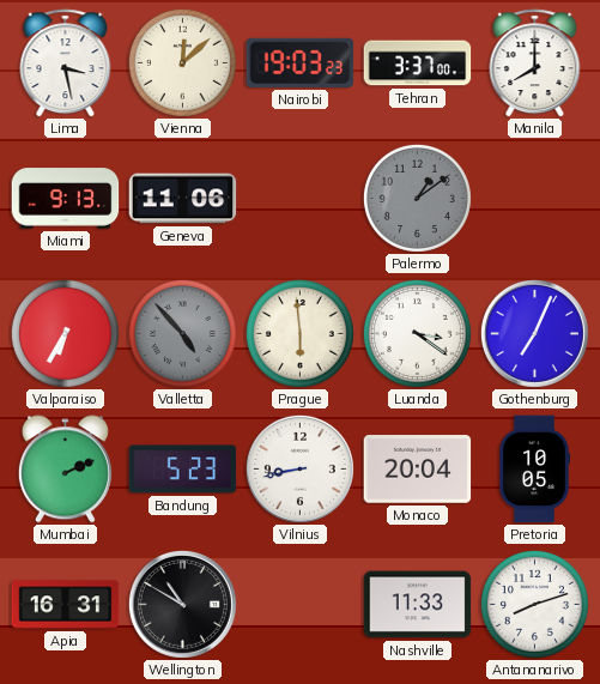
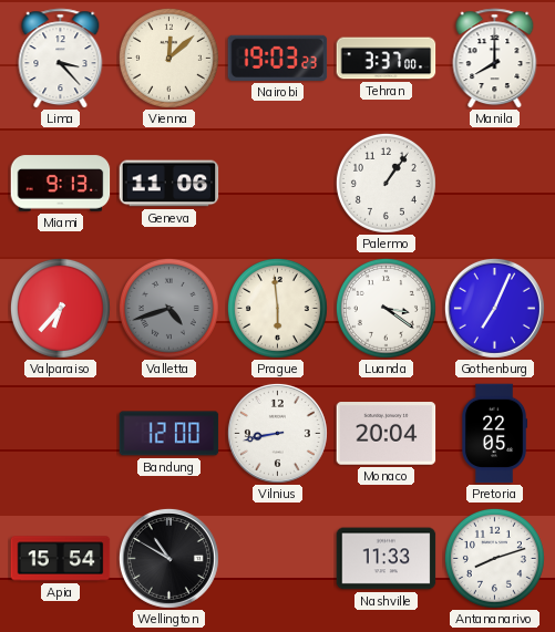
Lima: 3:28 -> 3:23
Palermo: 1:09 -> 1:06
Palermo dial: grey -> white
Valparaiso: 6:35 -> 6:37
Valletta: 4:53 -> 4:42
Mumbai: 2:11 -> none
Bandung: 5:23 -> 12:00
Pretoria: 10:05 -> 22:05
Apia: 16:31 -> 15:54
